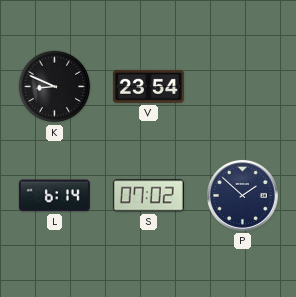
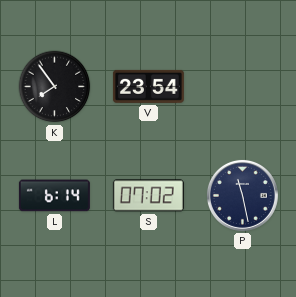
K: 8:49 -> 7:54
P: 1:52 -> 11:28
